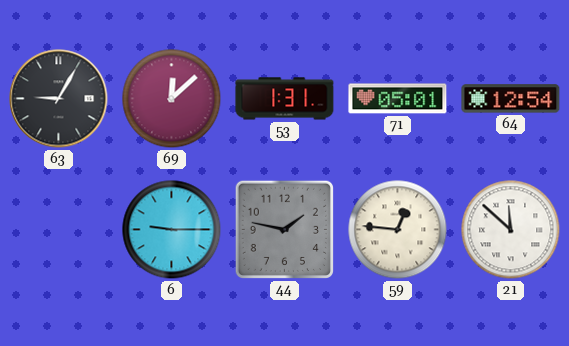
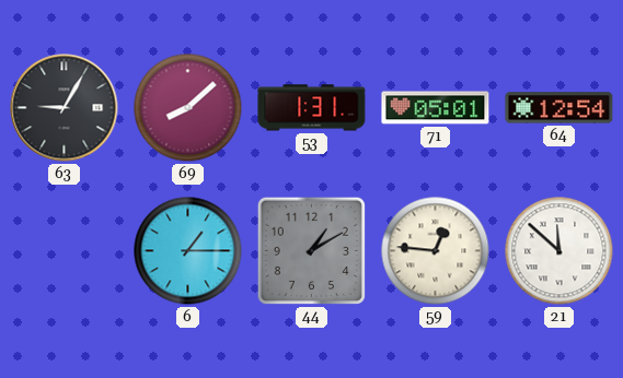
69: 12:08 -> 8:08
6: 9:15 -> 1:15
44: 1:47 -> 1:10
